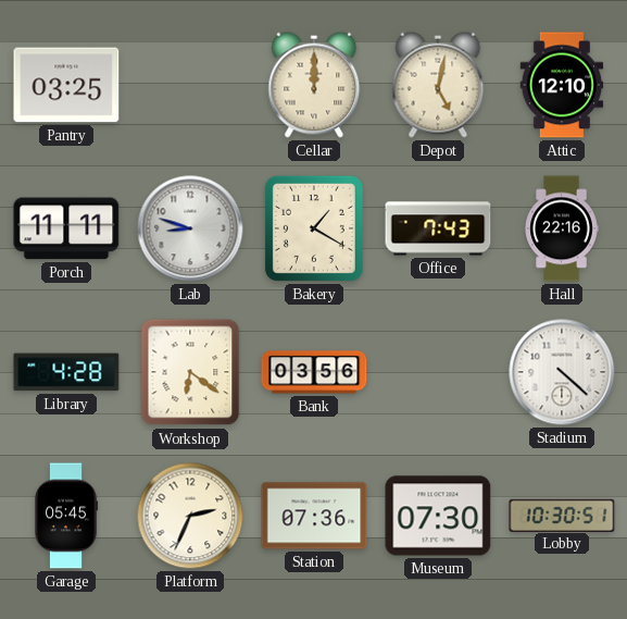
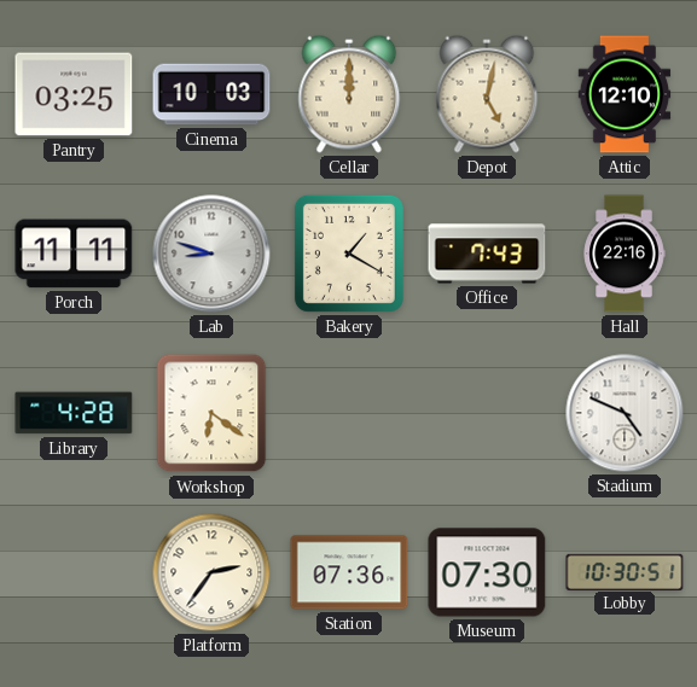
Cinema: none -> 10:03
Bank: 03:56 -> none
Stadium: 4:22 -> 4:49
Garage: 05:45 -> none
Platform: 2:34 -> 2:36
